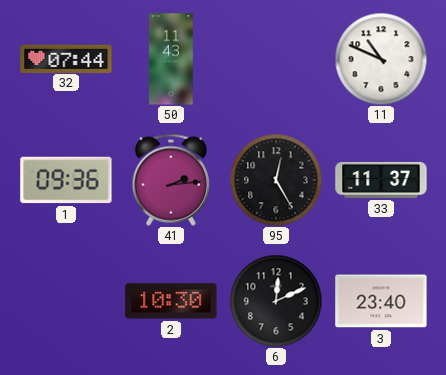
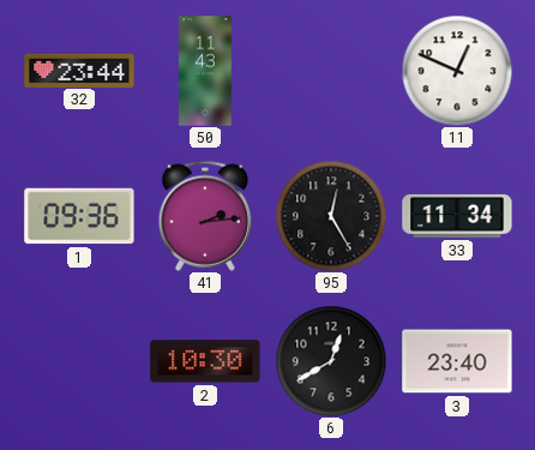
32: 07:44 -> 23:44
11: 10:49 -> 12:49
33: 11:37 -> 11:34
6: 12:11 -> 12:40
